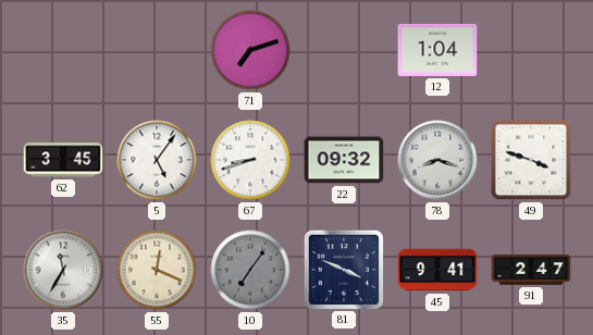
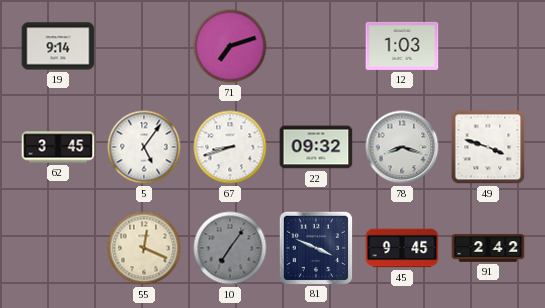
19: none -> 9:14
12: 1:04 -> 1:03
35: 11:35 -> none
45: 9:41 -> 9:45
91: 2:47 -> 2:42
